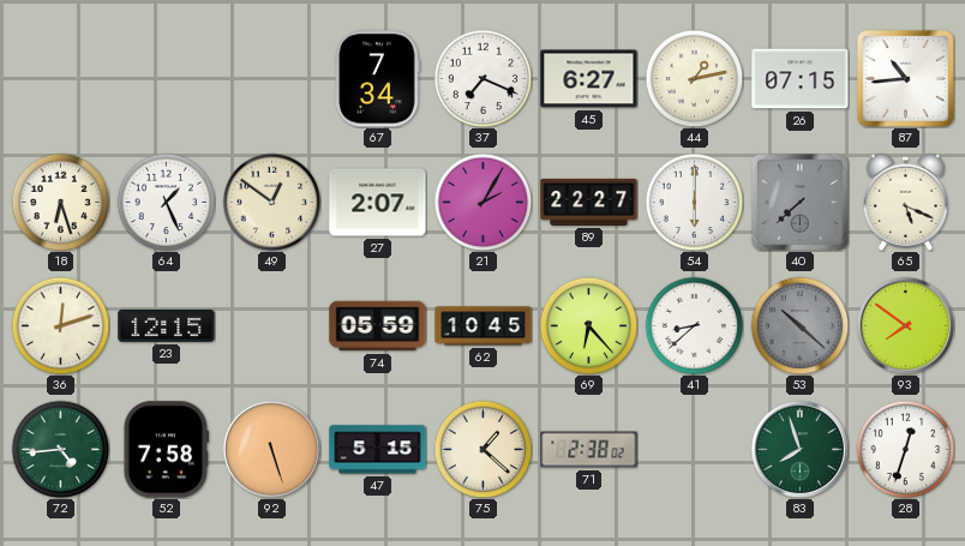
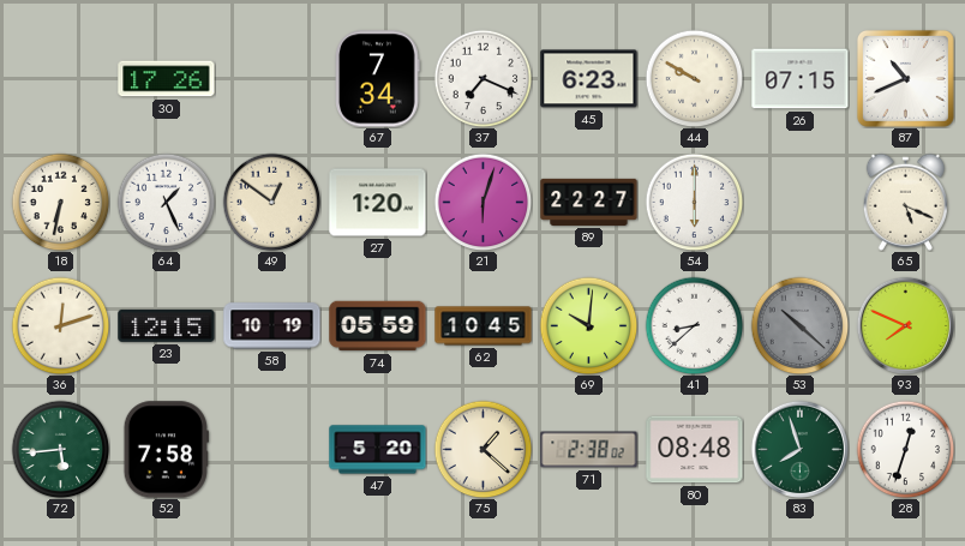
30: none -> 17:26
45: 6:27 -> 6:23
44: 1:13 -> 9:50
87: 10:44 -> 10:41
18: 6:27 -> 6:32
27: 2:07 -> 1:20
21: 2:05 -> 6:03
40: 7:38 -> none
58: none -> 10:19
69: 6:23 -> 10:01
93: 7:51 -> 7:49
72: 4:44 -> 5:44
92: 5:27 -> none
47: 5:15 -> 5:20
80: none -> 08:48
